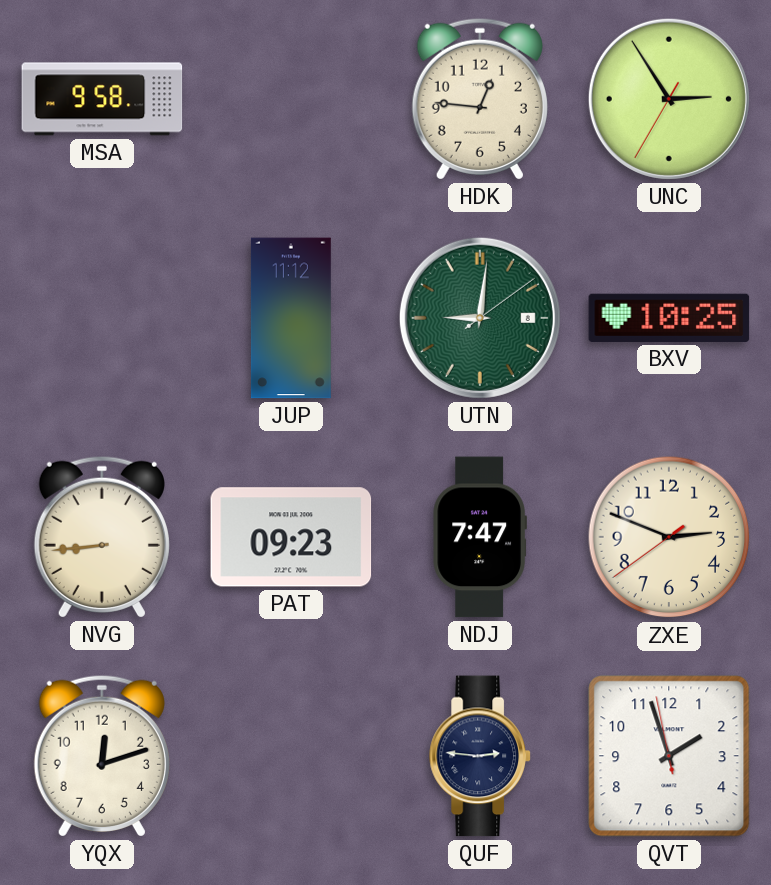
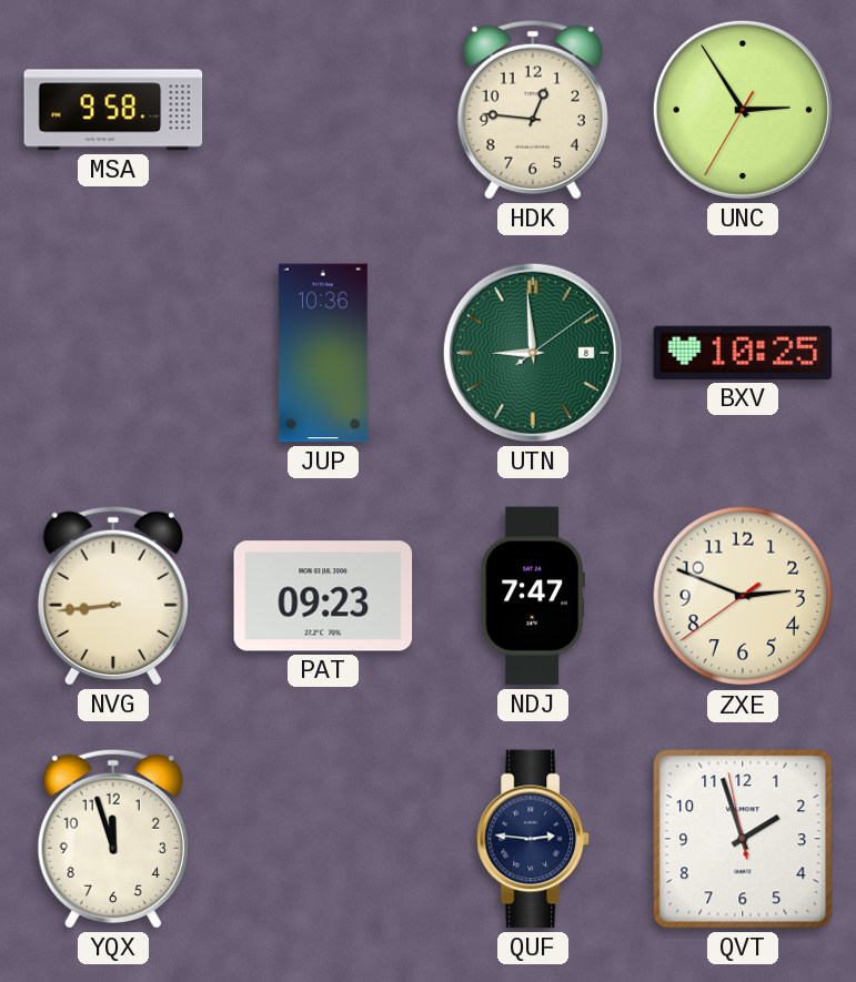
JUP: 11:12 -> 10:36
UTN: 9:01 -> 8:59
YQX: 12:12 -> 11:57
